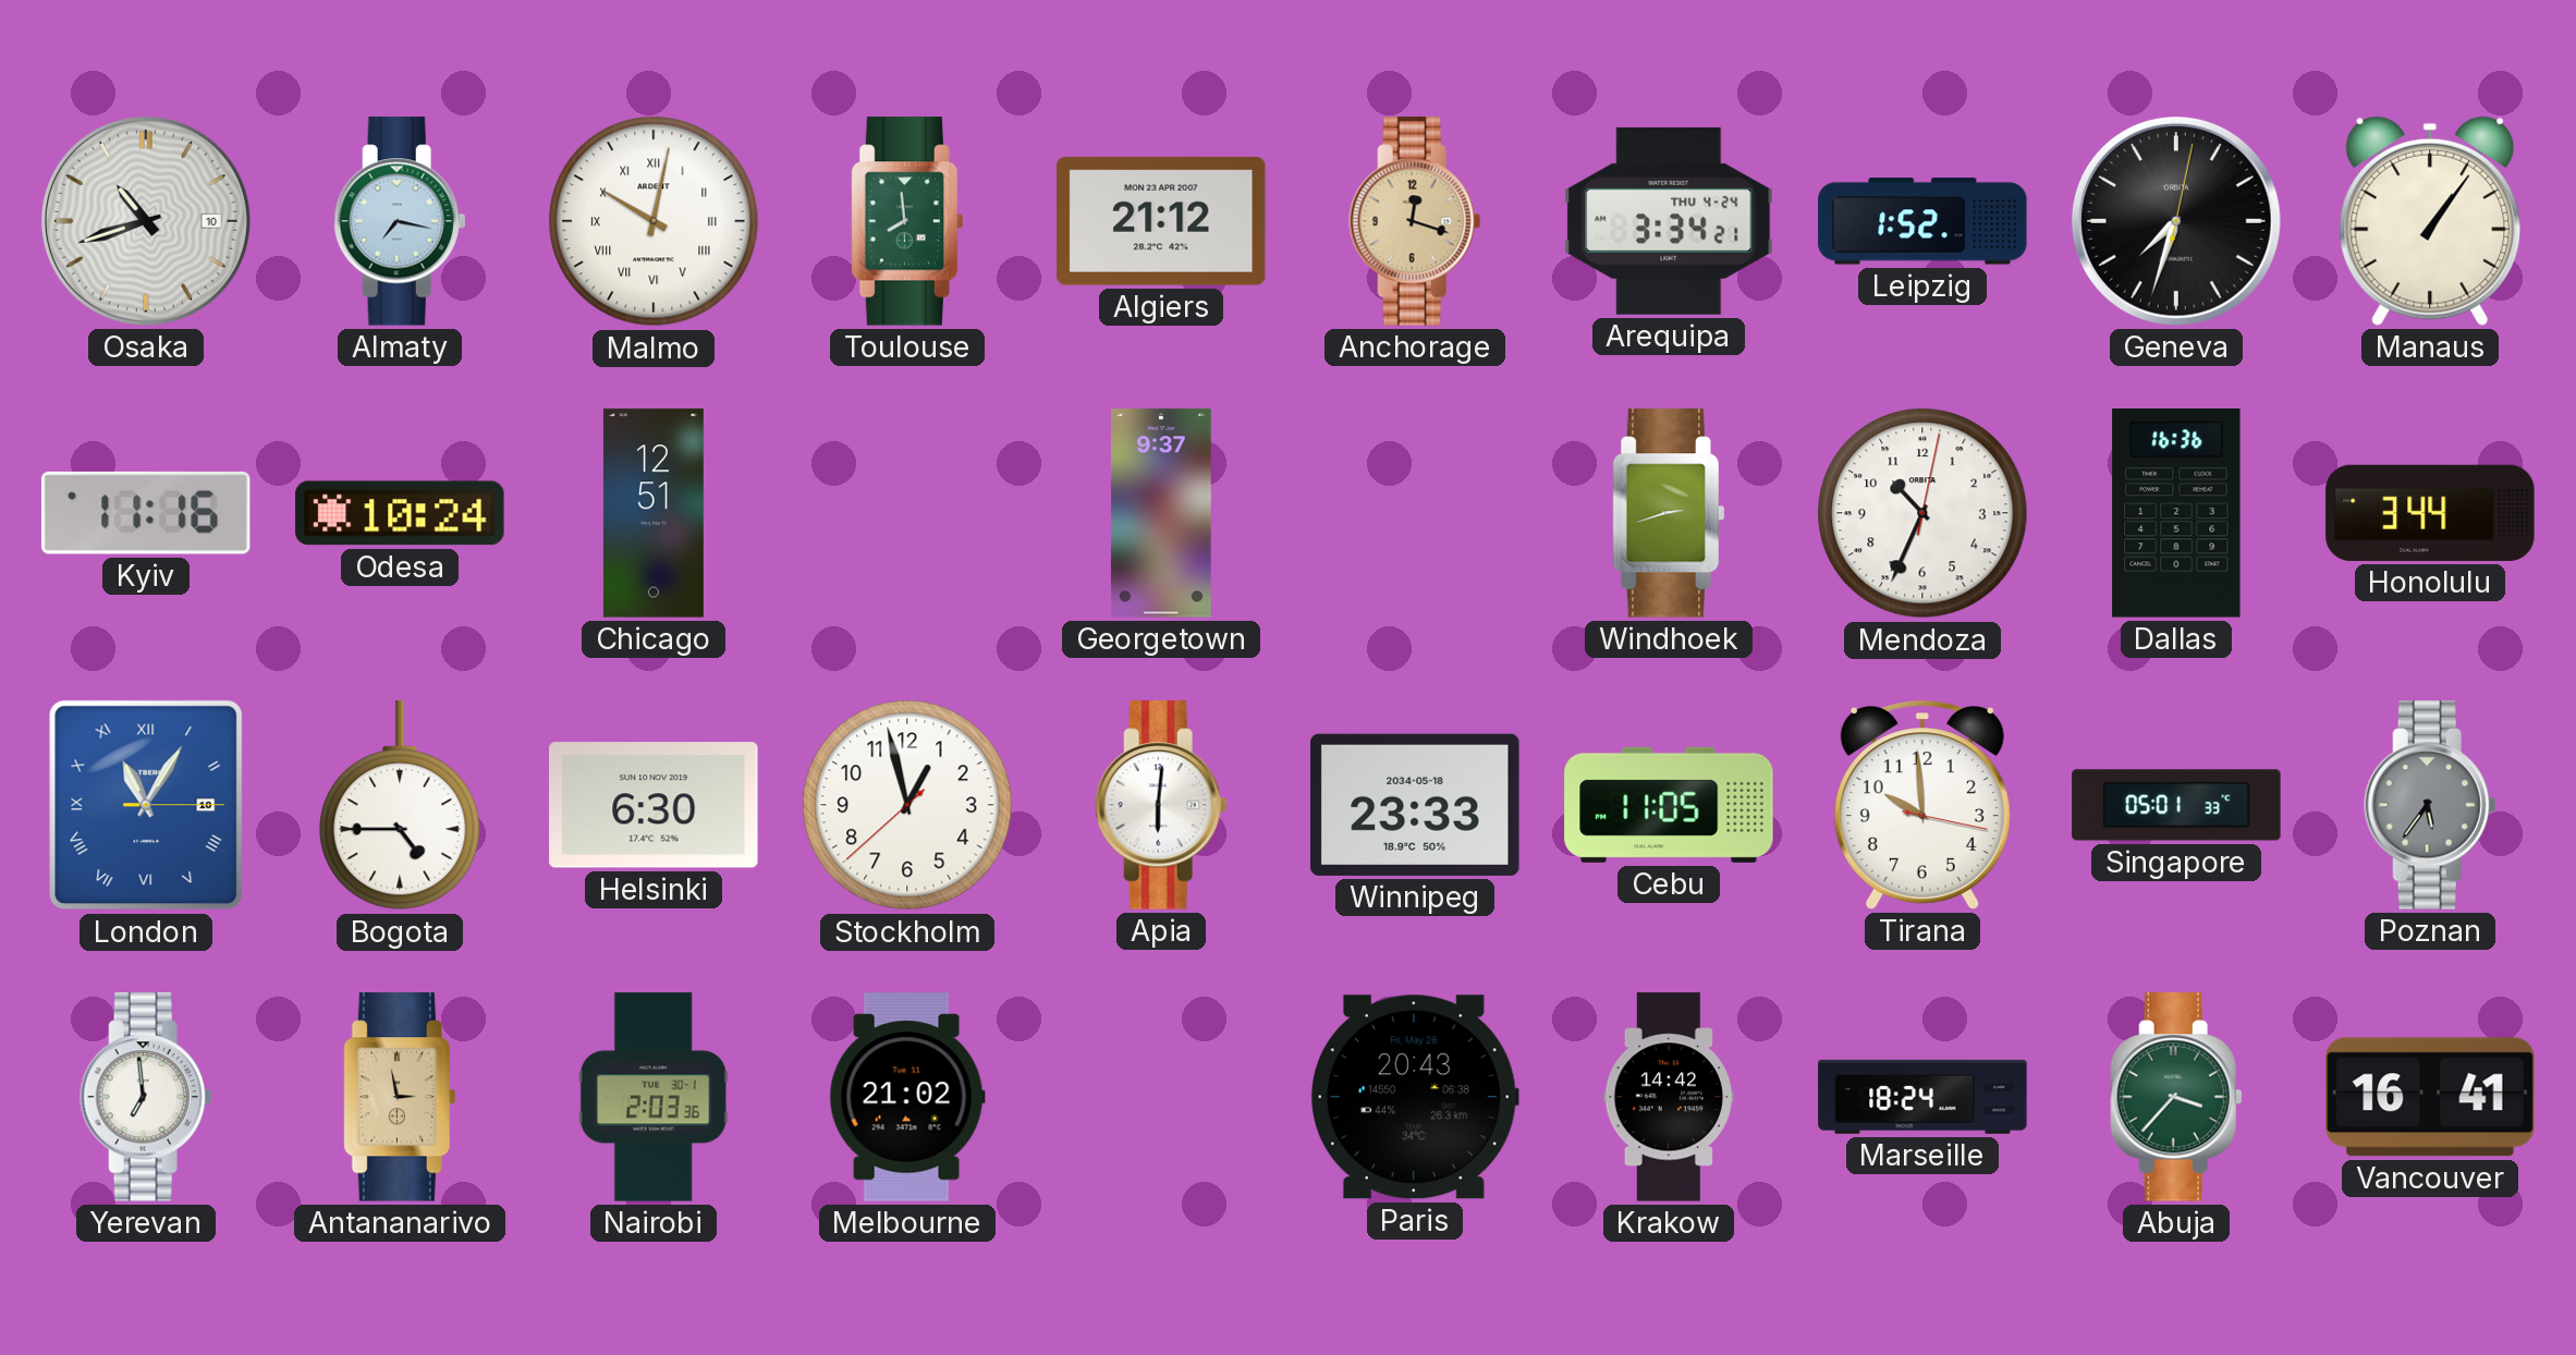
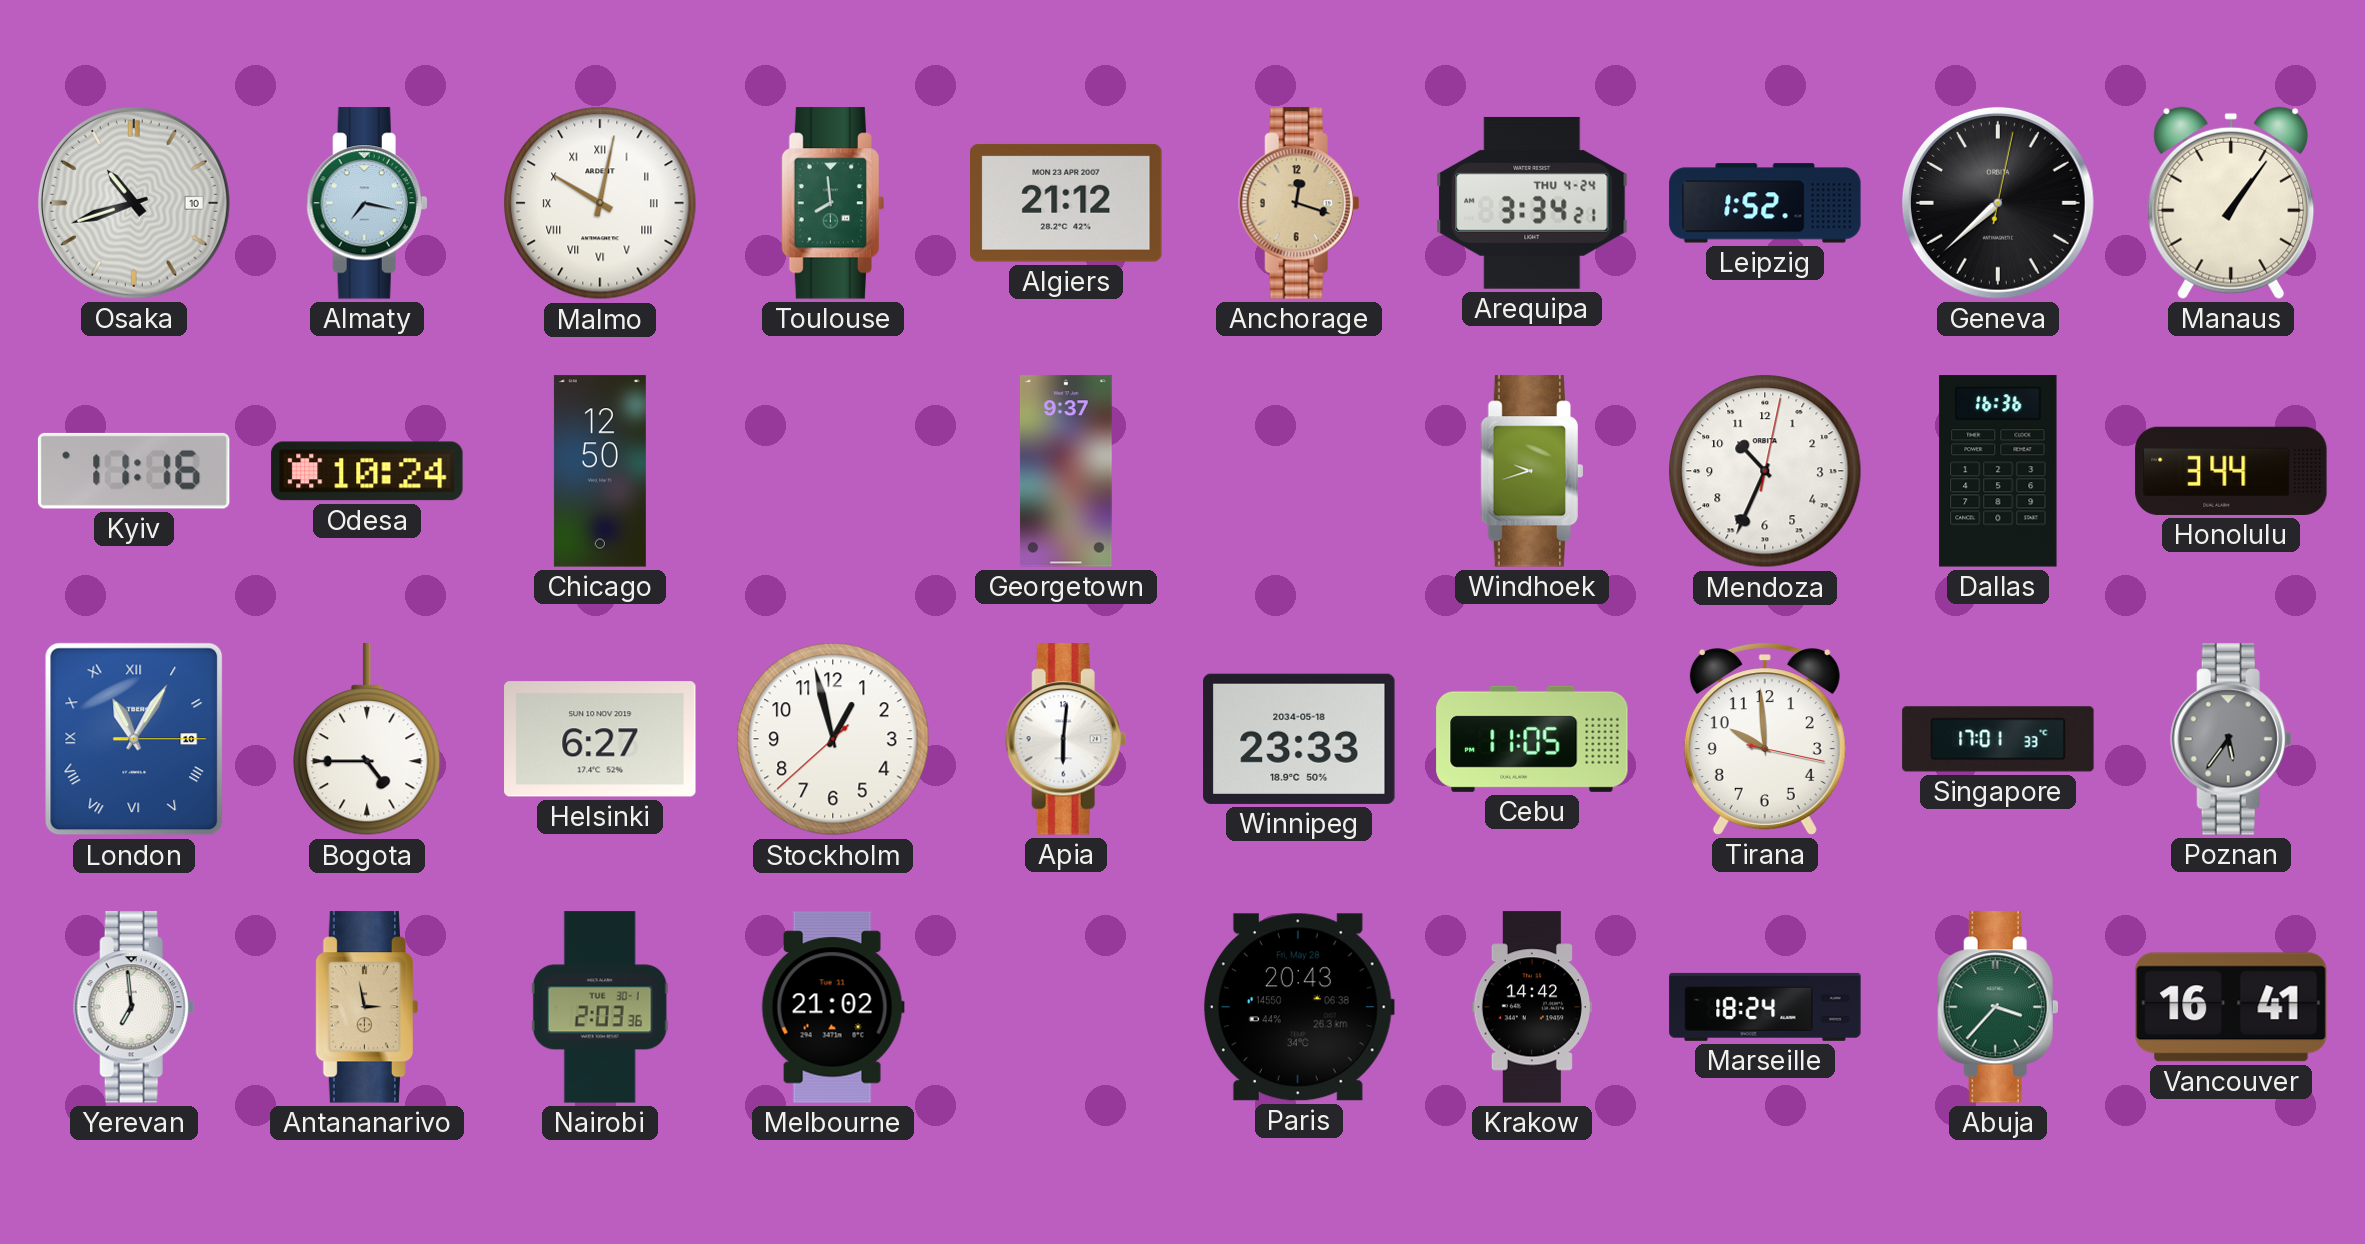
Geneva: 7:33 -> 7:38
Chicago: 12:51 -> 12:50
Windhoek: 2:42 -> 9:42
Helsinki: 6:30 -> 6:27
Singapore: 05:01 -> 17:01
